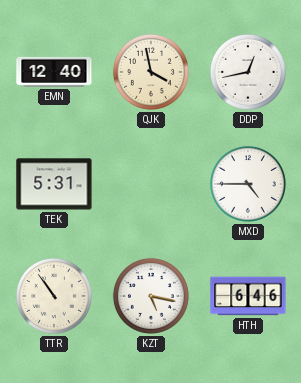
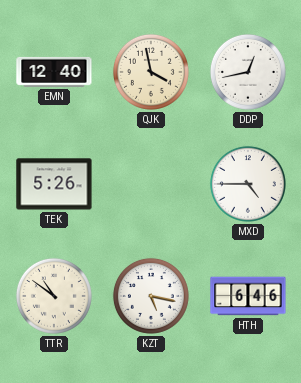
TEK: 5:31 -> 5:26
TTR: 10:54 -> 10:51
